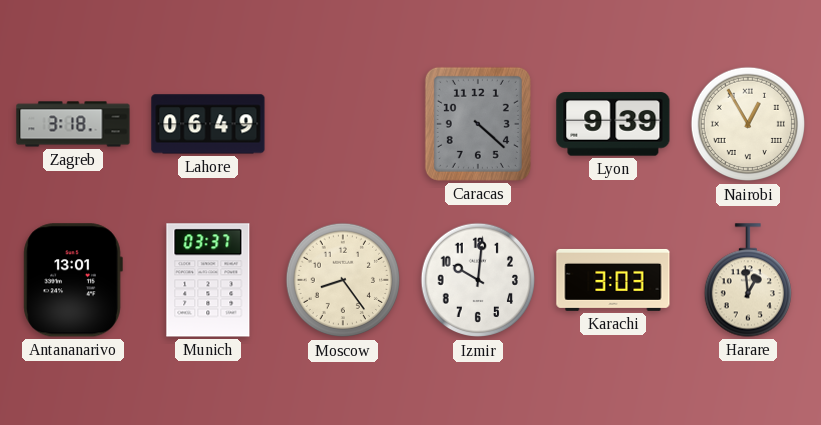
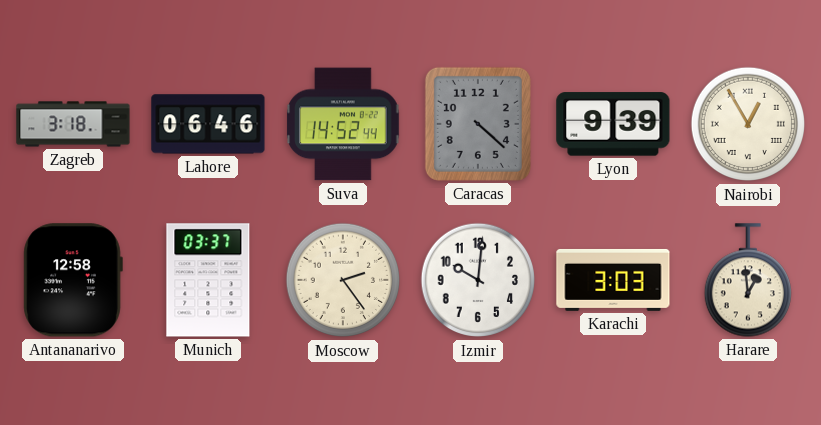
Lahore: 06:49 -> 06:46
Suva: none -> 14:52
Antananarivo: 13:01 -> 12:58
Moscow: 8:24 -> 2:24
